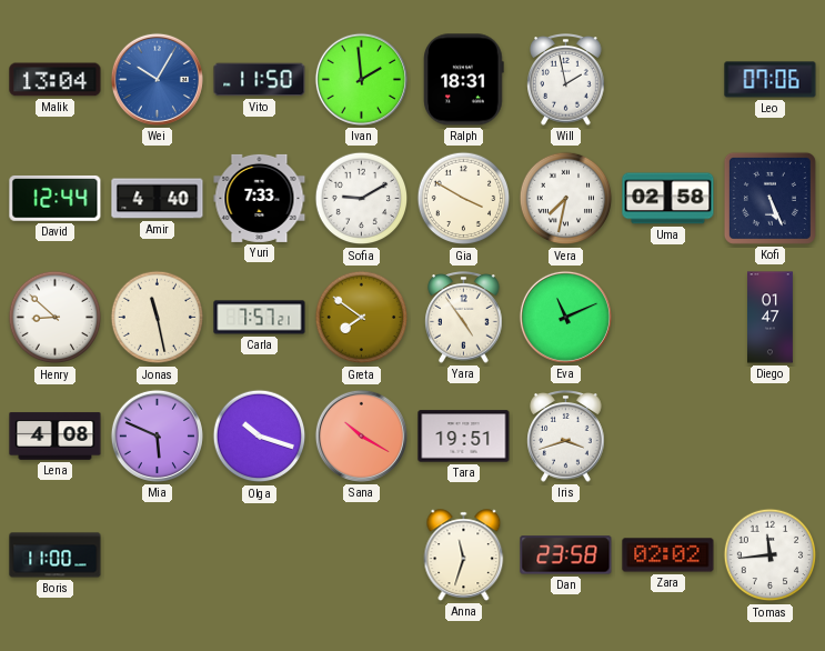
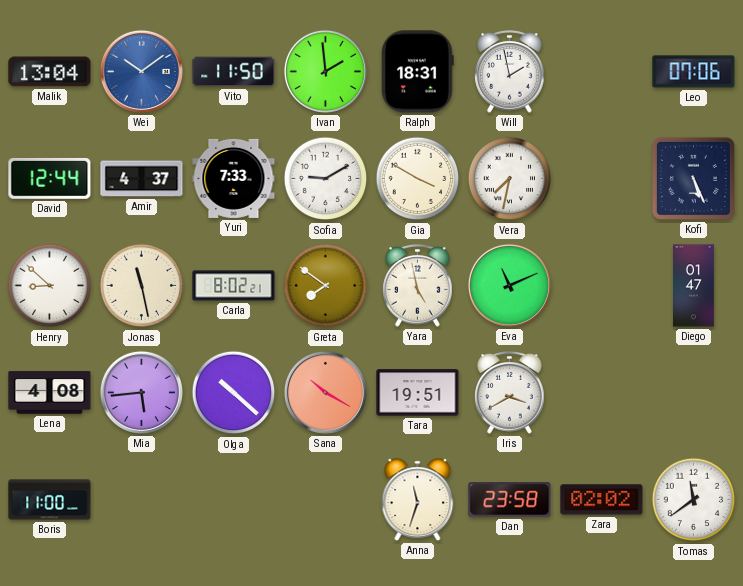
Wei: 10:05 -> 10:09
Amir: 4:40 -> 4:37
Uma: 02:58 -> none
Carla: 7:57 -> 8:02
Yara: 4:54 -> 4:58
Mia: 5:49 -> 5:44
Olga: 10:18 -> 10:22
Iris: 3:42 -> 3:40
Tomas: 11:44 -> 11:39
